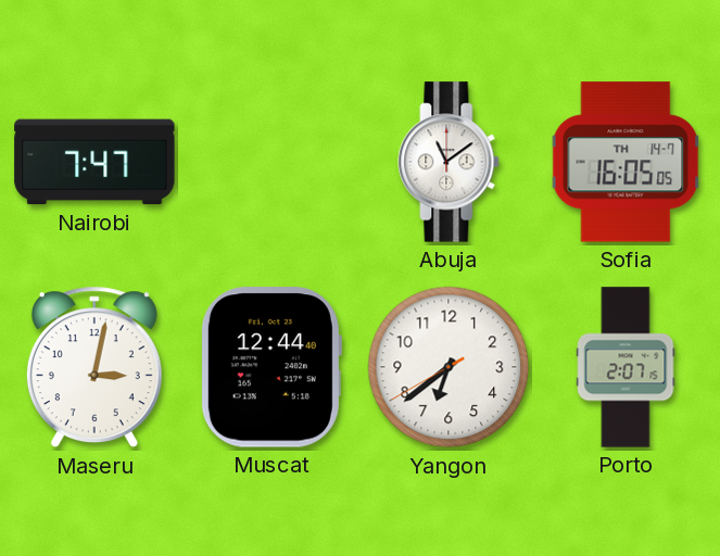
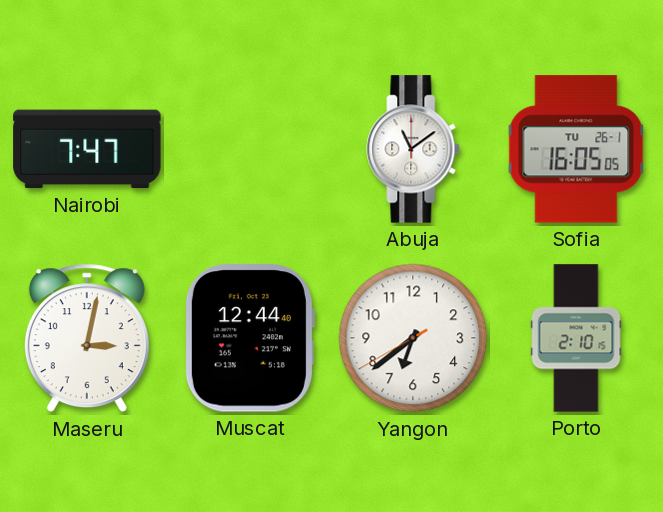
Sofia date: TH 14-7 -> TU 26-1
Porto: 2:07 -> 2:10
